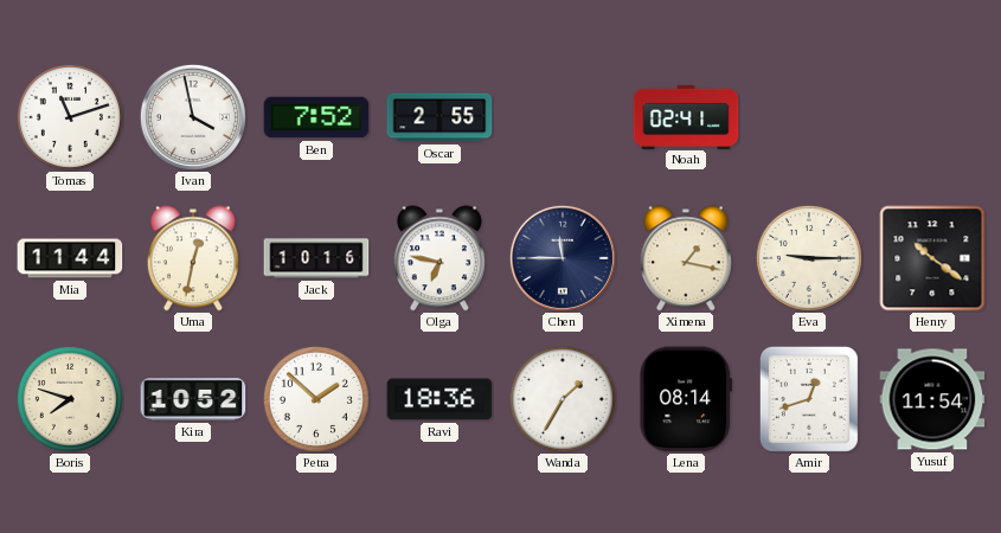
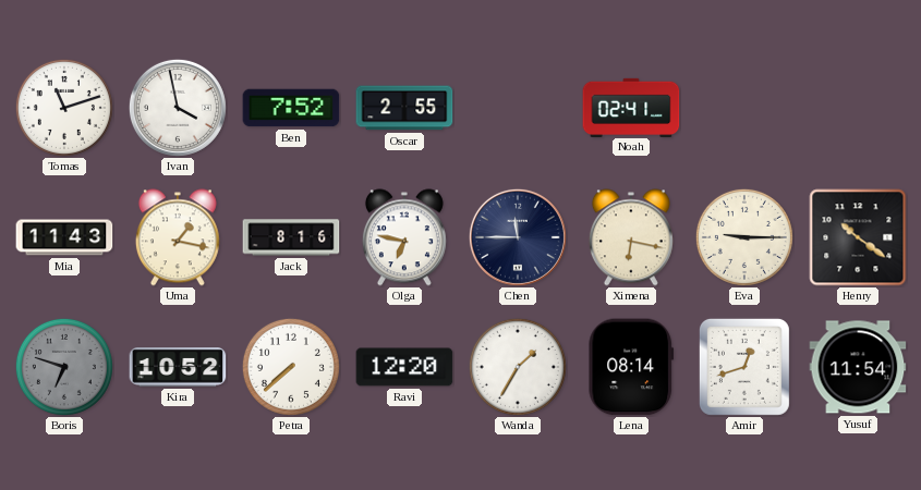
Mia: 11:44 -> 11:43
Uma: 12:32 -> 1:17
Jack: 10:16 -> 8:16
Ximena: 1:17 -> 6:17
Boris: 7:48 -> 6:48
Boris dial: cream -> grey
Petra: 1:52 -> 7:38
Ravi: 18:36 -> 12:20
